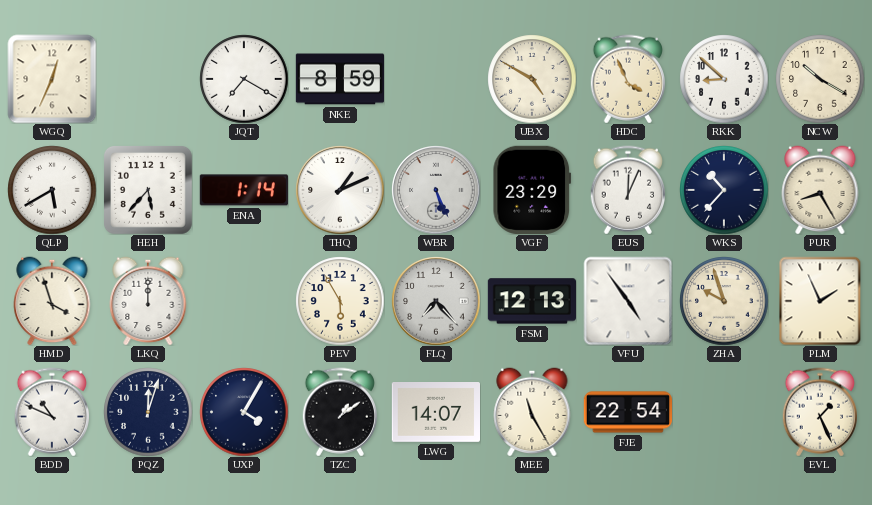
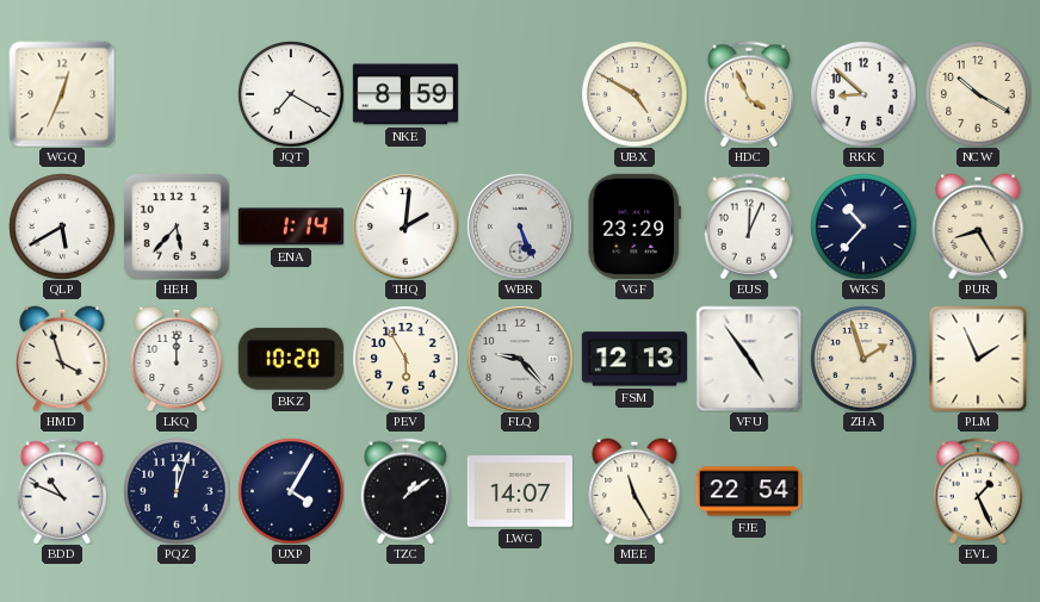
THQ: 1:11 -> 2:01
BKZ: none -> 10:20
FLQ: 7:23 -> 9:23
ZHA: 9:57 -> 1:57
